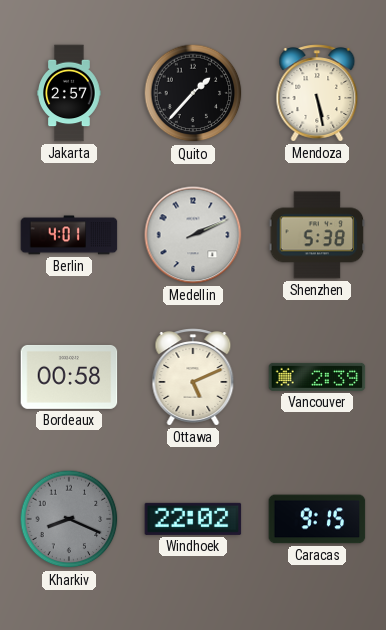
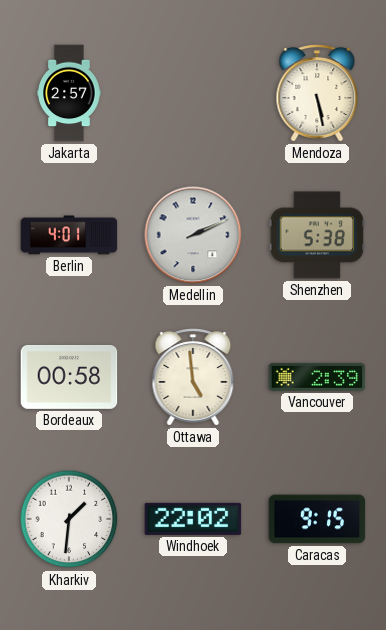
Quito: 1:37 -> none
Ottawa: 5:11 -> 4:59
Kharkiv: 8:19 -> 1:31
Kharkiv dial: grey -> white
